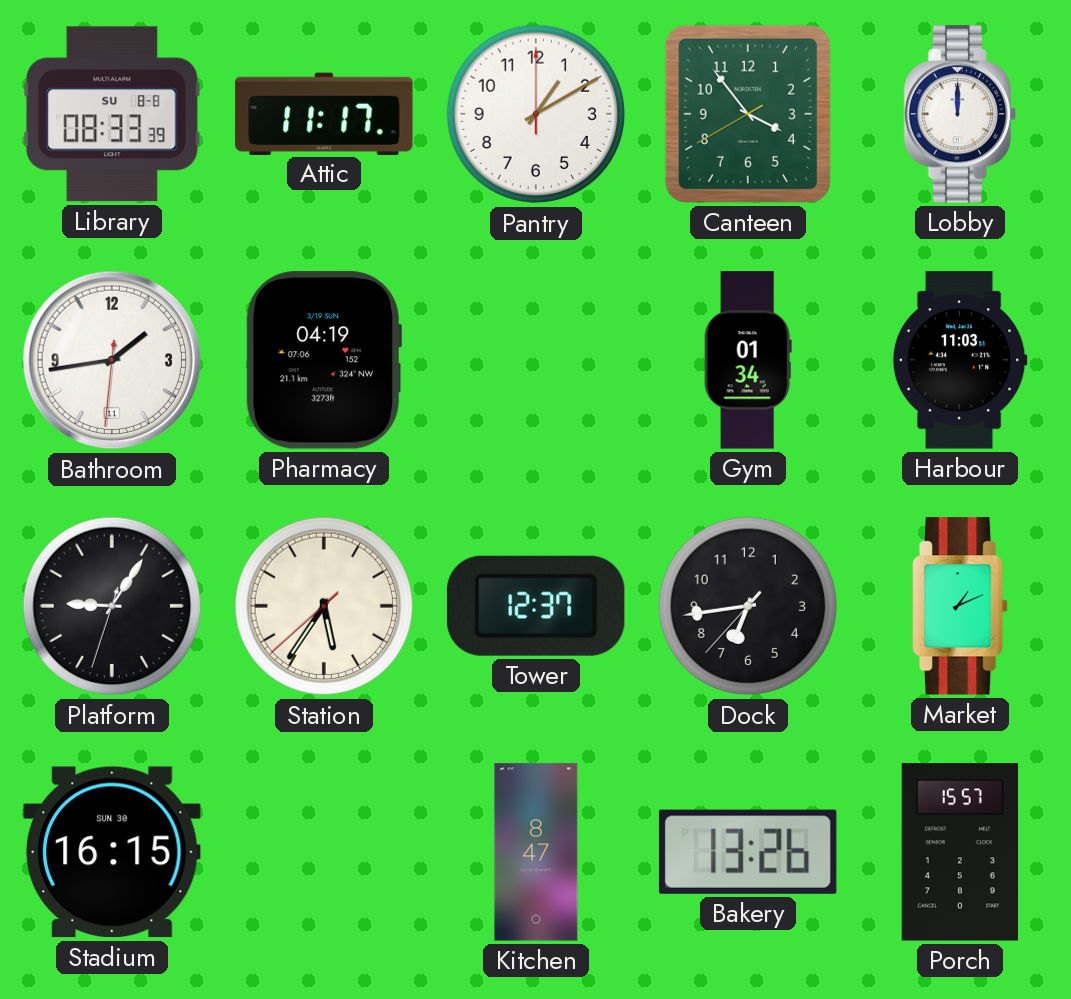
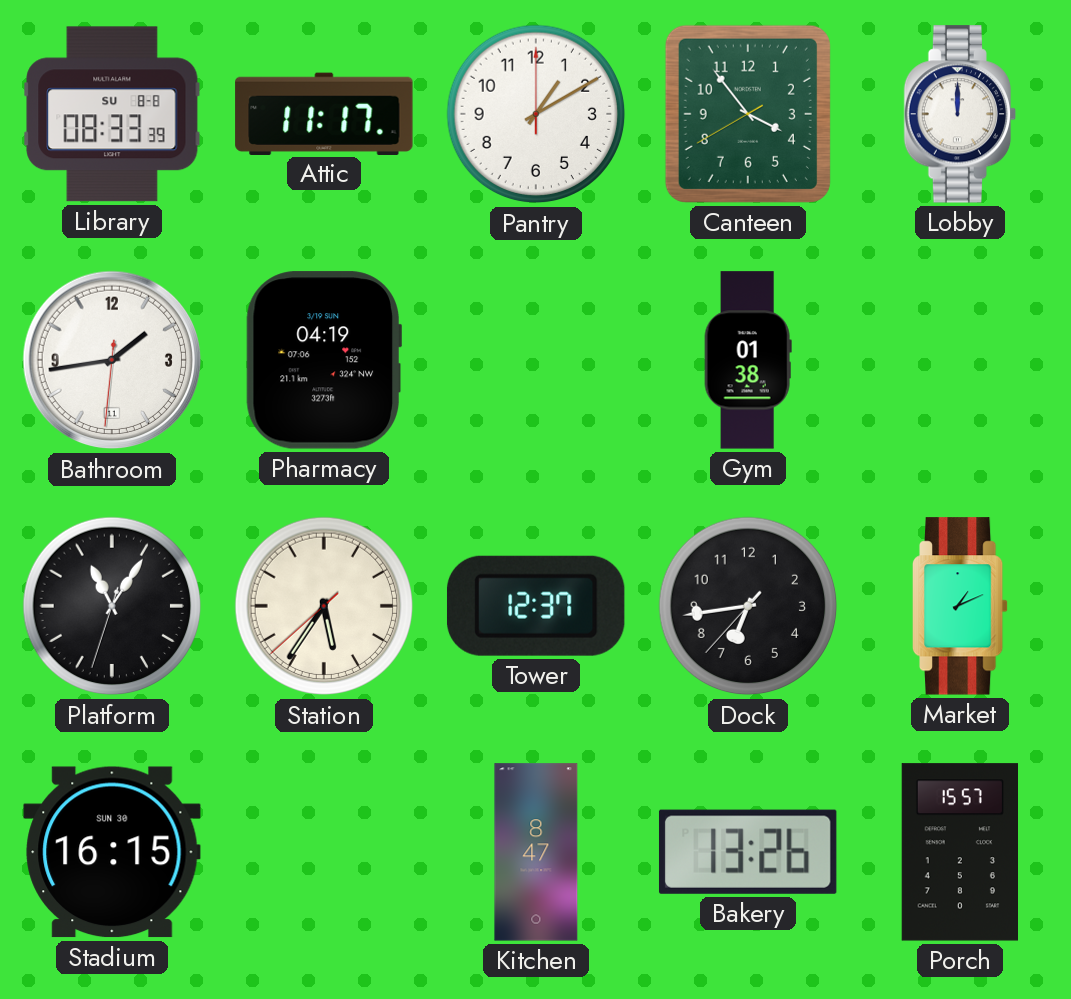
Gym: 01:34 -> 01:38
Harbour: 11:03 -> none
Platform: 9:05 -> 11:05
